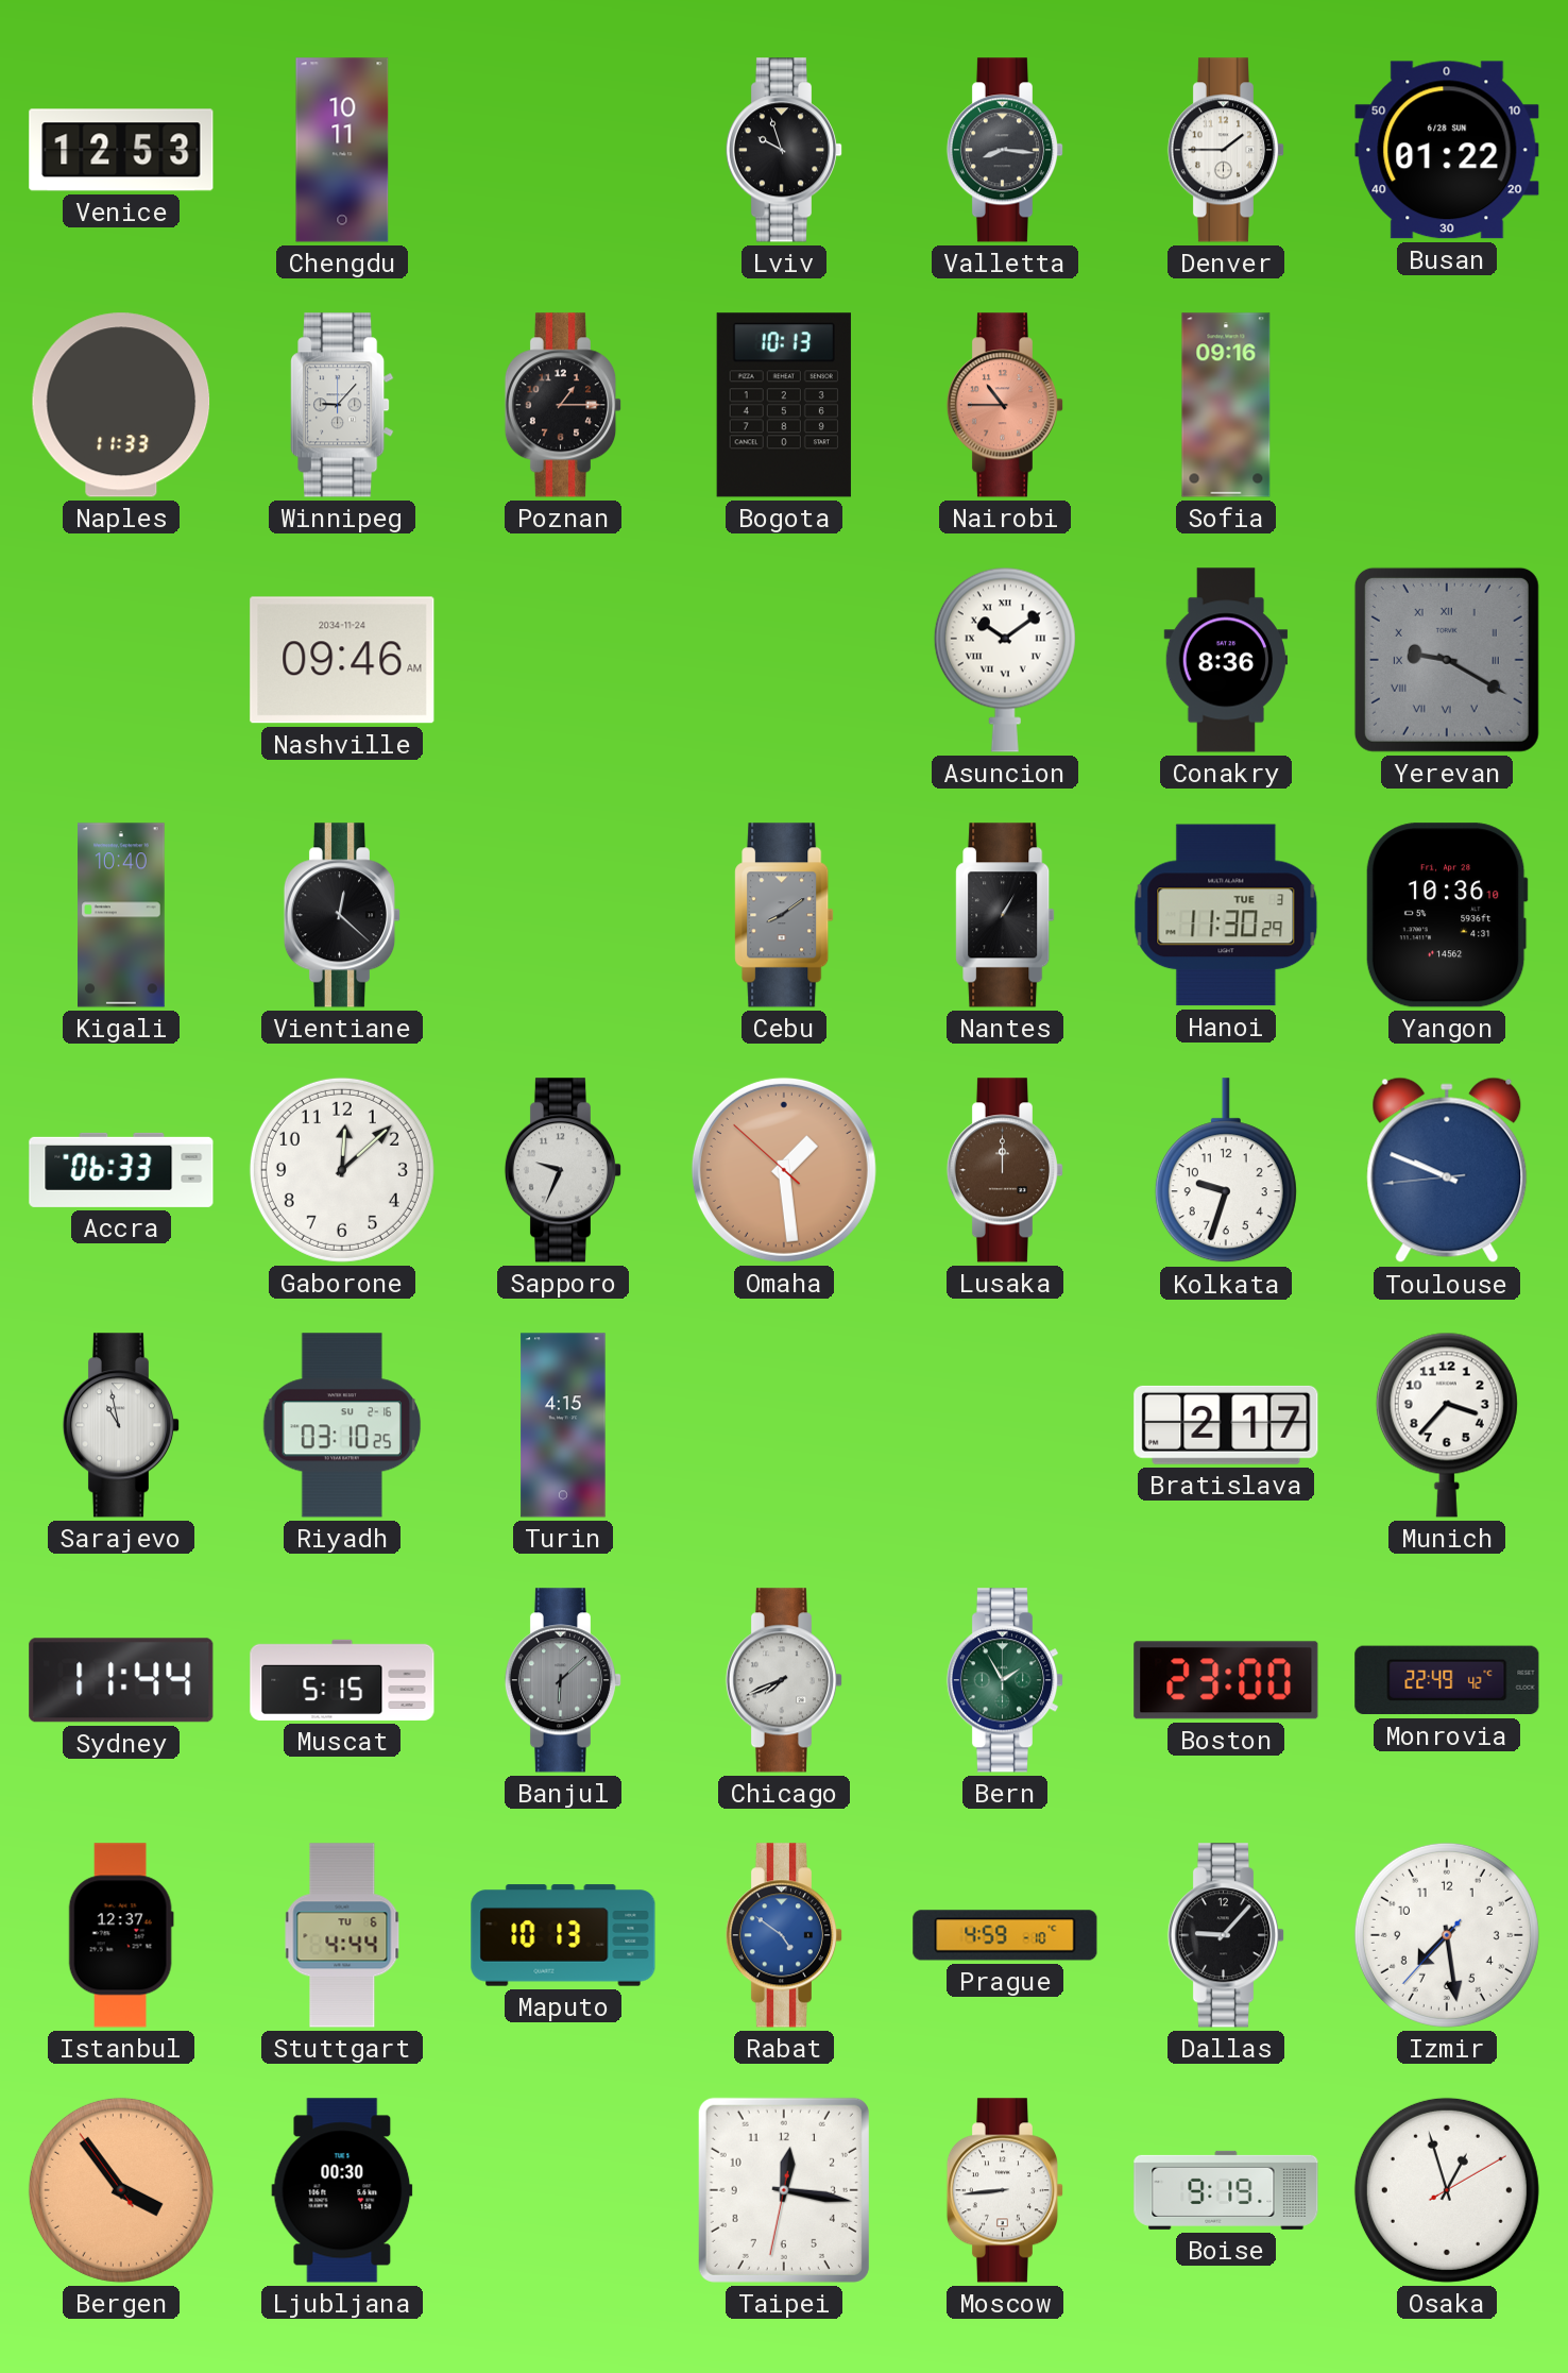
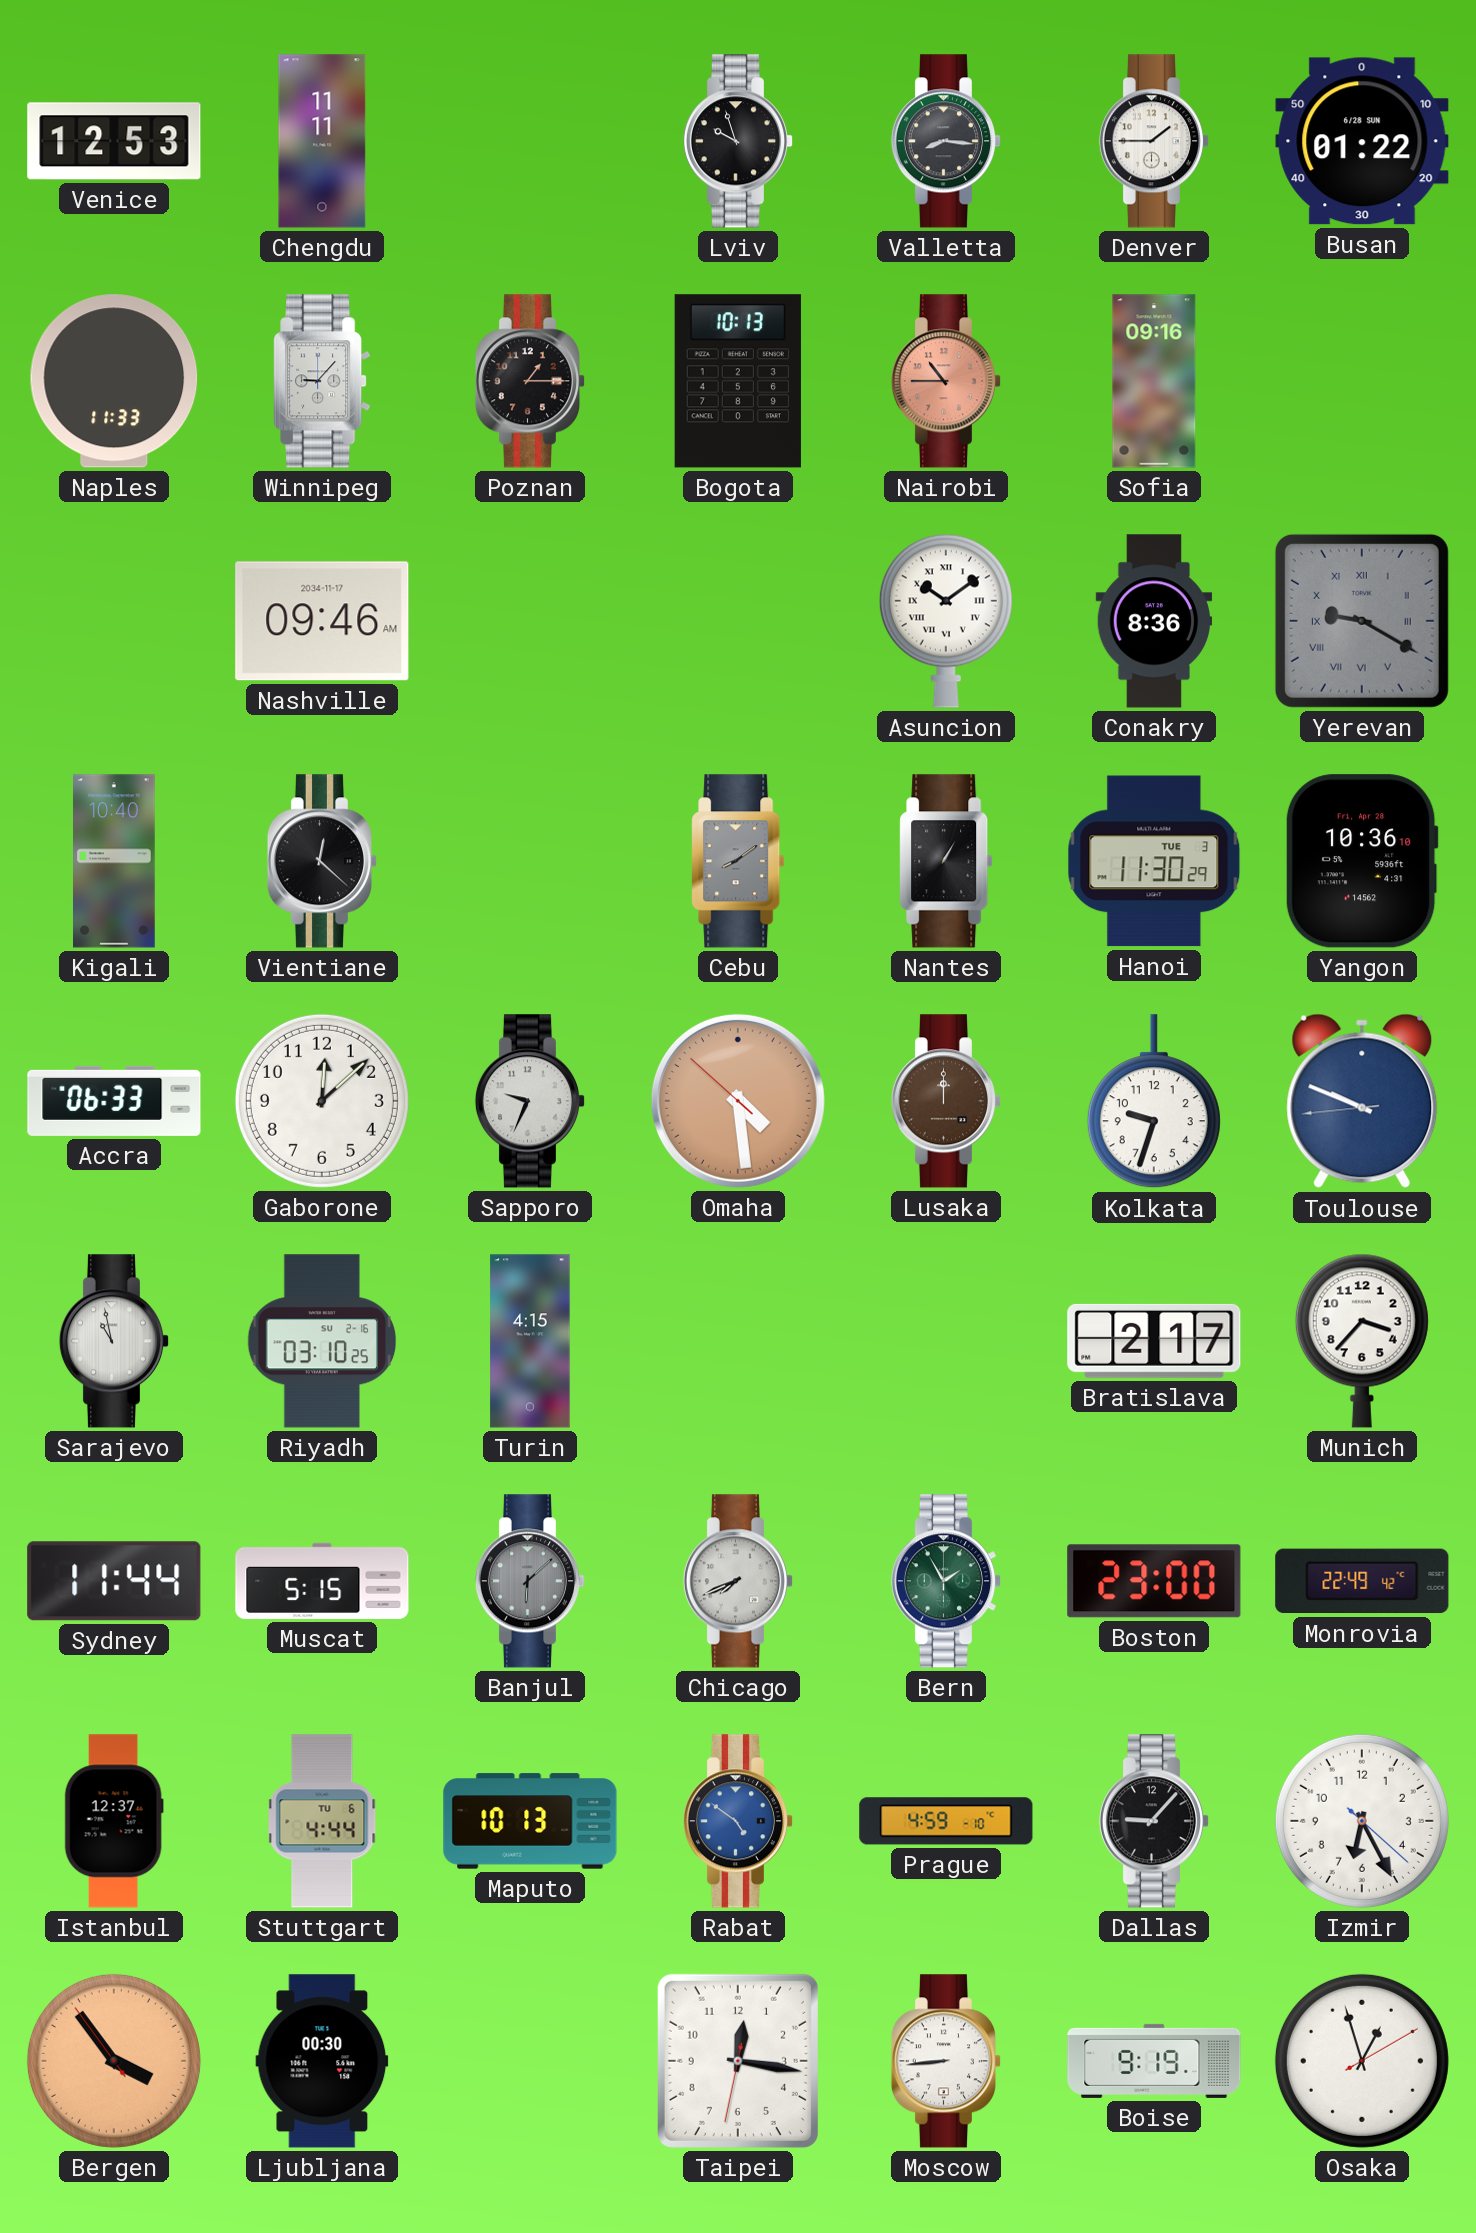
Chengdu: 10:11 -> 11:11
Nashville date: 2034-11-24 -> 2034-11-17
Omaha: 1:28 -> 4:28
Izmir: 7:28 -> 6:25
